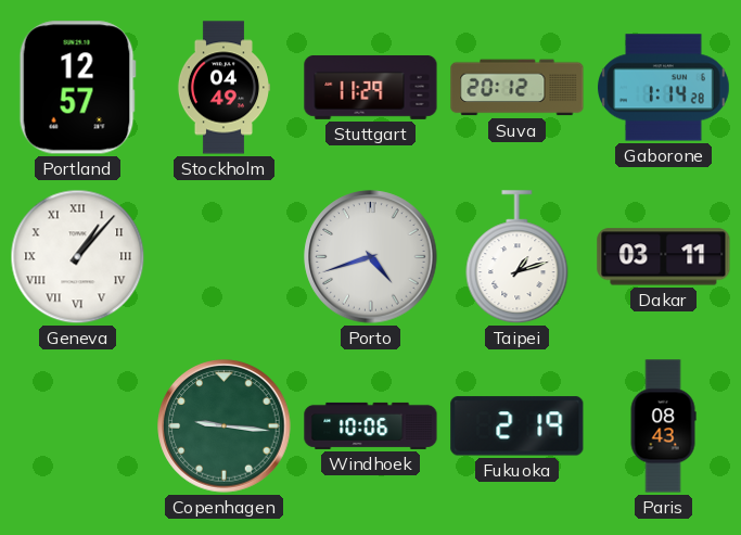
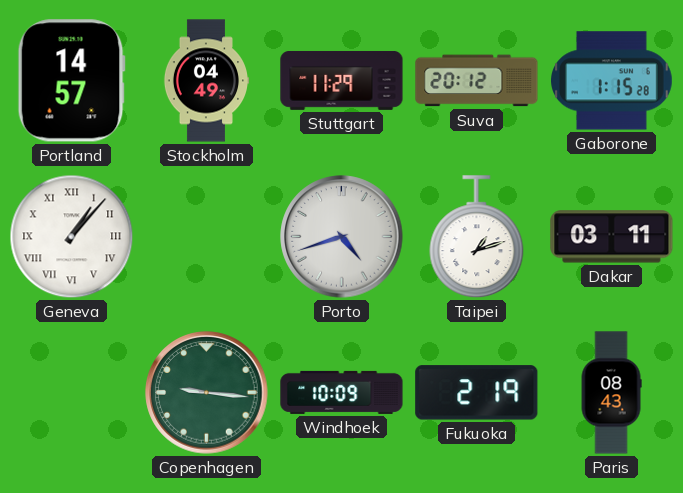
Portland: 12:57 -> 14:57
Gaborone: 1:14 -> 1:15
Windhoek: 10:06 -> 10:09
